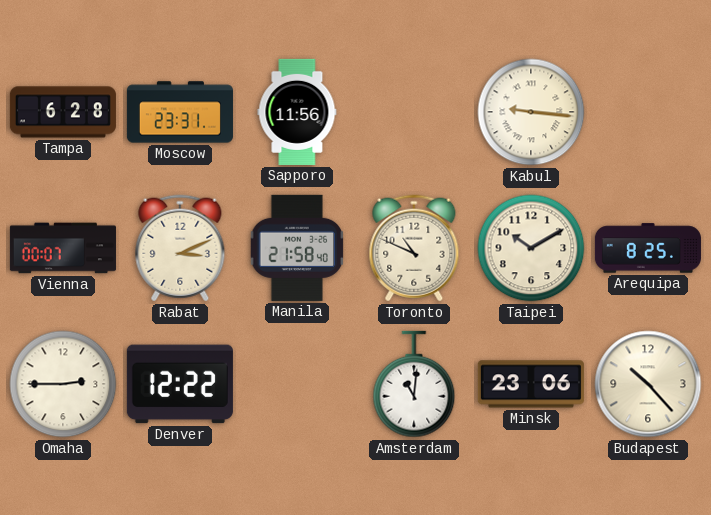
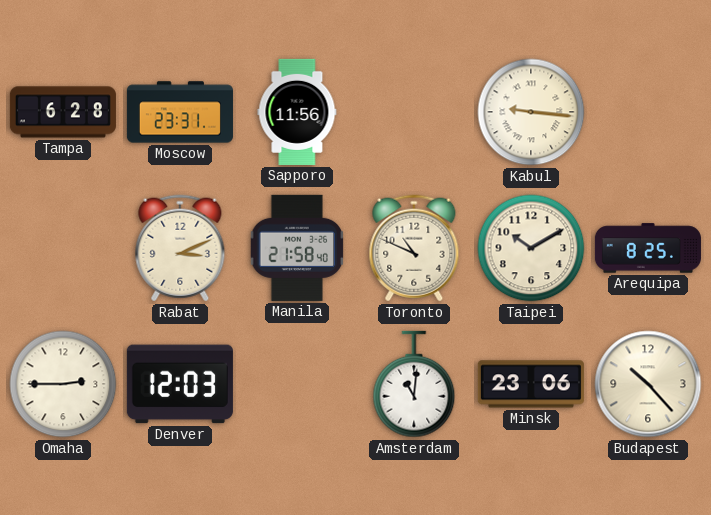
Vienna: 00:07 -> none
Denver: 12:22 -> 12:03
